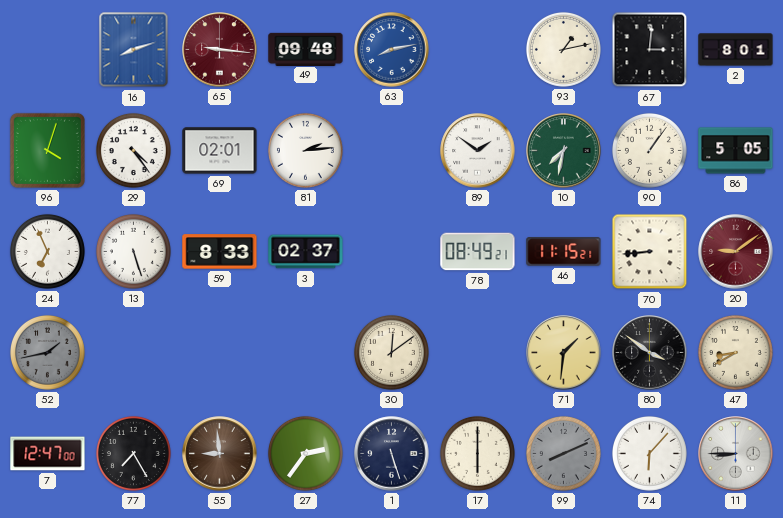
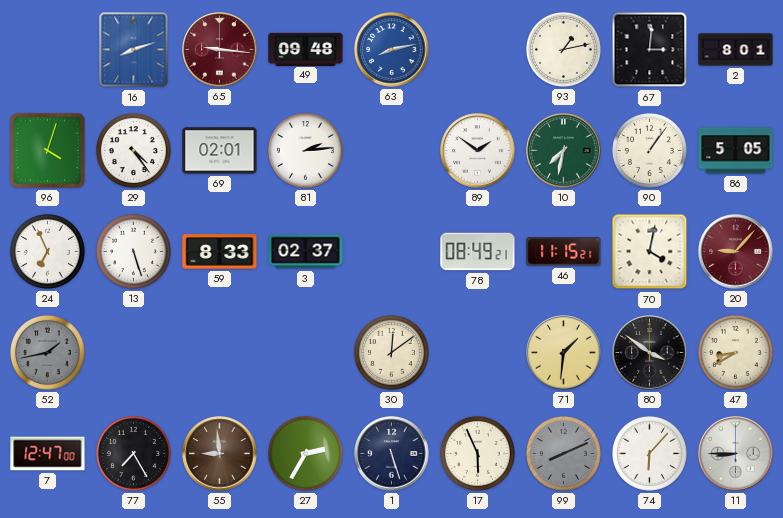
70: 8:44 -> 4:02
20: 9:09 -> 9:07
27: 2:36 -> 2:35
17: 6:00 -> 5:56
